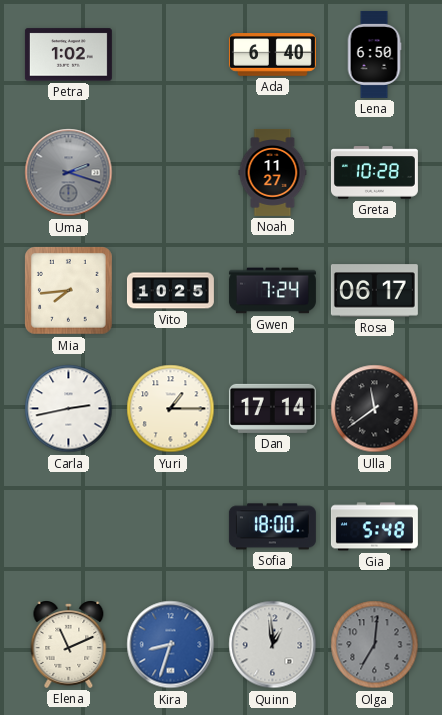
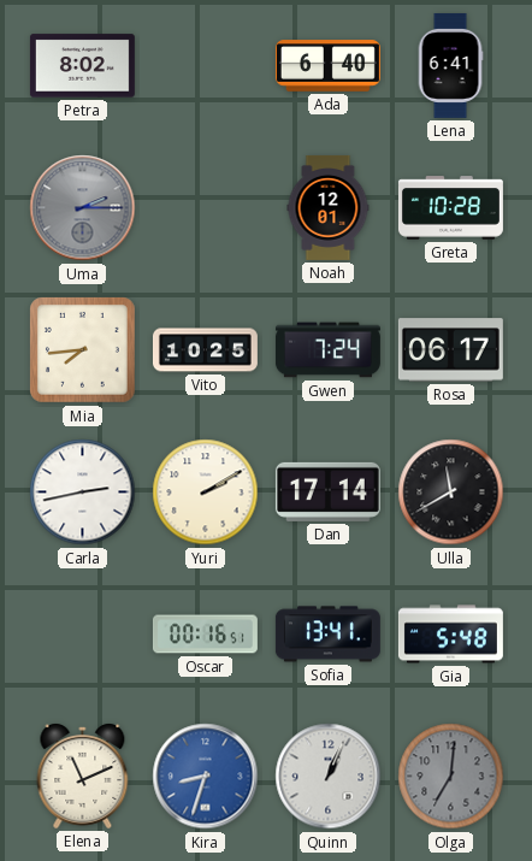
Petra: 1:02 -> 8:02
Lena: 6:50 -> 6:41
Uma: 2:18 -> 2:15
Noah: 11:27 -> 12:01
Yuri: 1:15 -> 2:10
Ulla: 11:39 -> 11:40
Oscar: none -> 00:16
Sofia: 18:00 -> 13:41
Quinn: 12:59 -> 1:04
